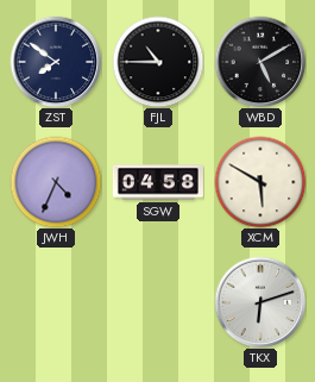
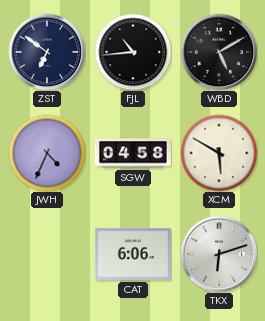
ZST: 7:51 -> 6:51
FJL: 10:45 -> 10:44
CAT: none -> 6:06
